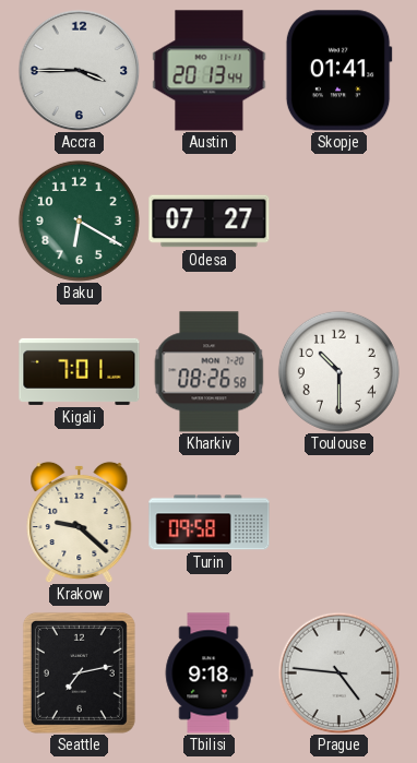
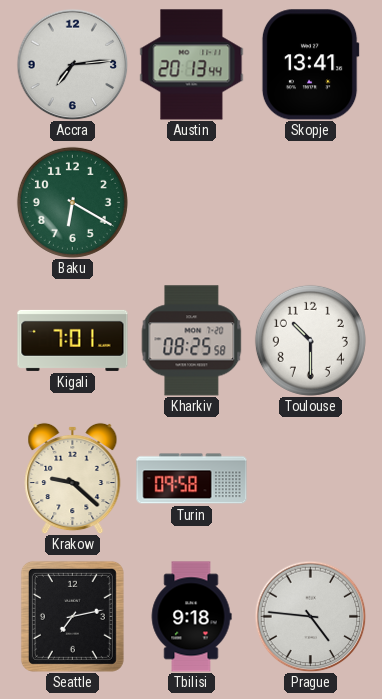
Accra: 3:45 -> 7:14
Skopje: 01:41 -> 13:41
Odesa: 07:27 -> none
Kharkiv: 08:26 -> 08:25
